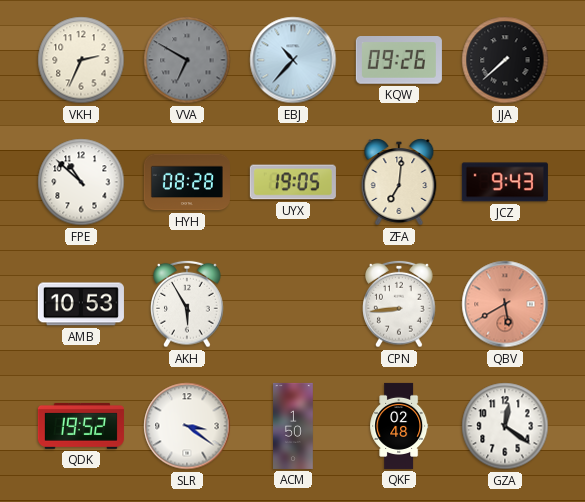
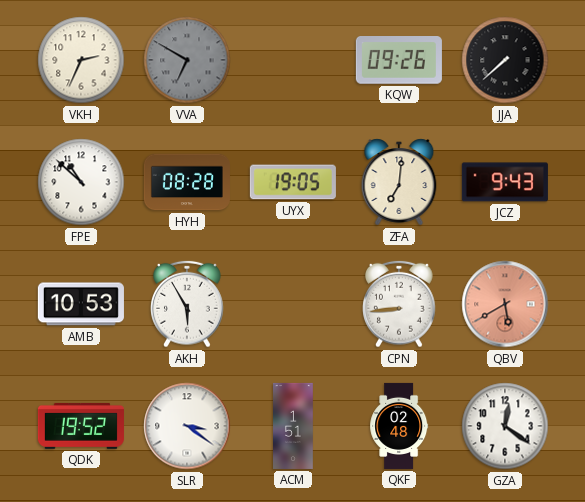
EBJ: 10:37 -> none
ACM: 1:50 -> 1:51
